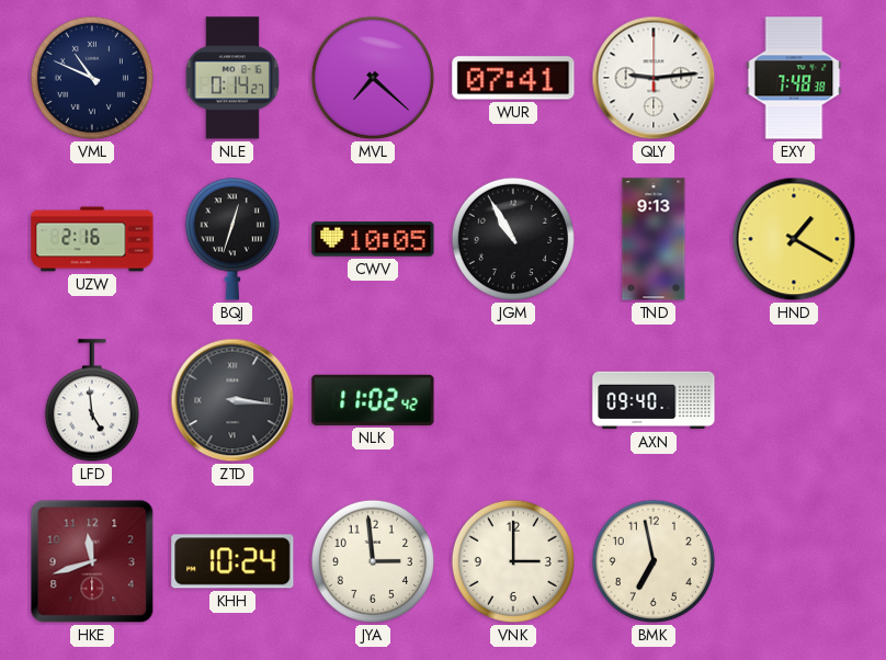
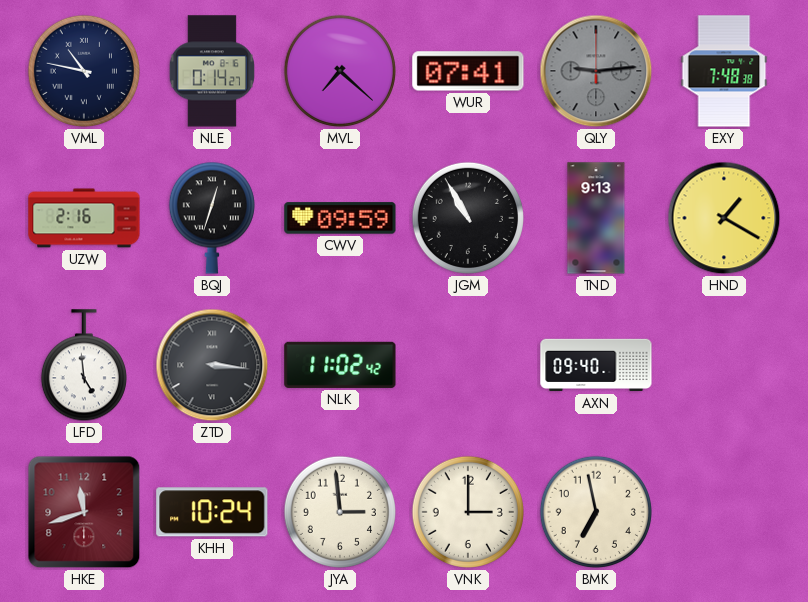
VML: 10:49 -> 10:47
QLY dial: white -> grey
CWV: 10:05 -> 09:59
